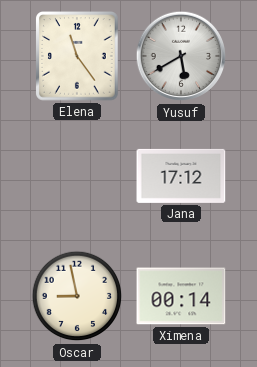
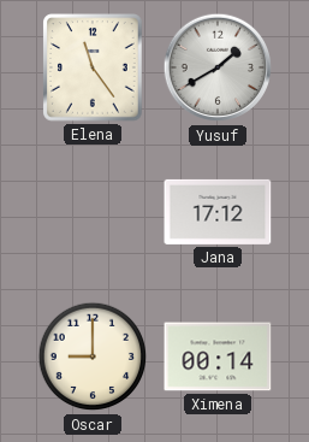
Yusuf: 5:40 -> 1:40
Oscar: 8:58 -> 9:00
